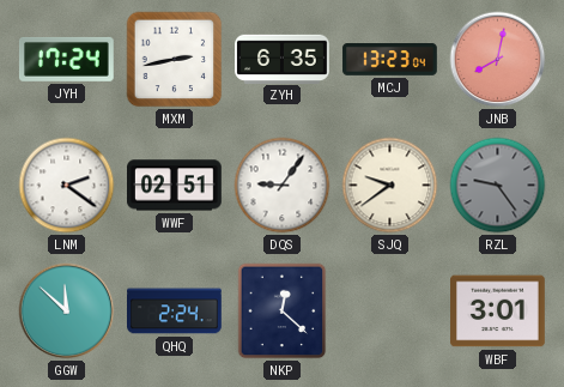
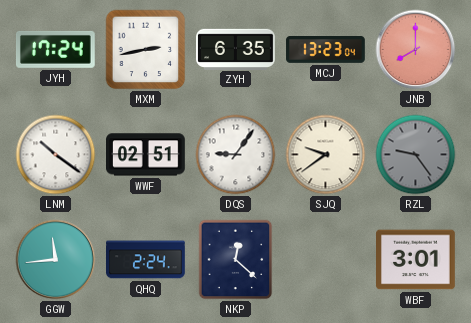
JNB: 8:02 -> 8:00
LNM: 2:21 -> 10:21
GGW: 11:52 -> 11:44
